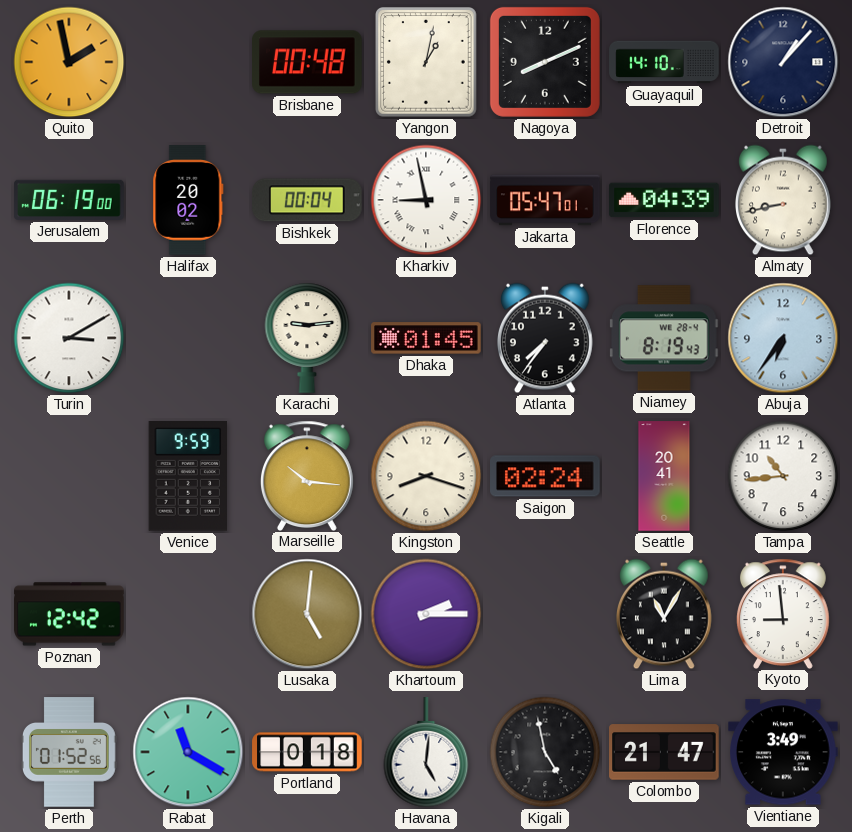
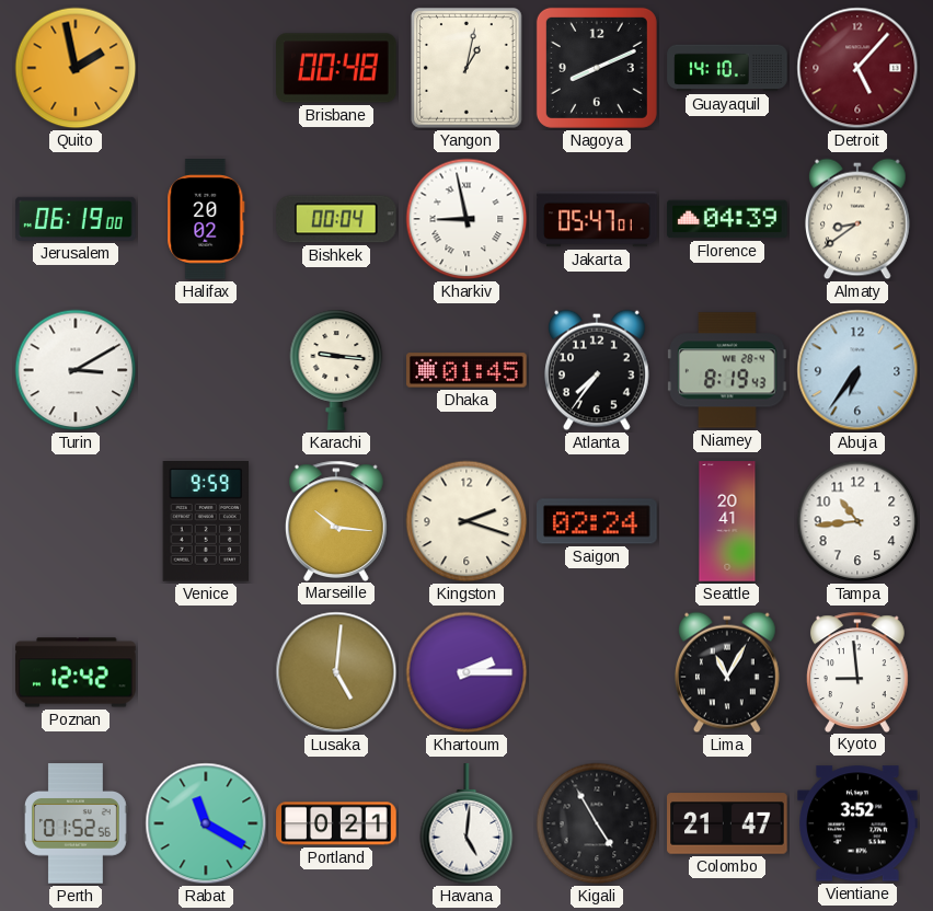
Detroit: 1:07 -> 5:07
Detroit dial: navy -> burgundy
Almaty: 8:43 -> 8:39
Karachi: 9:14 -> 9:16
Kingston: 8:18 -> 2:18
Portland: 0:18 -> 0:21
Kigali: 4:58 -> 4:55
Vientiane: 3:49 -> 3:52
